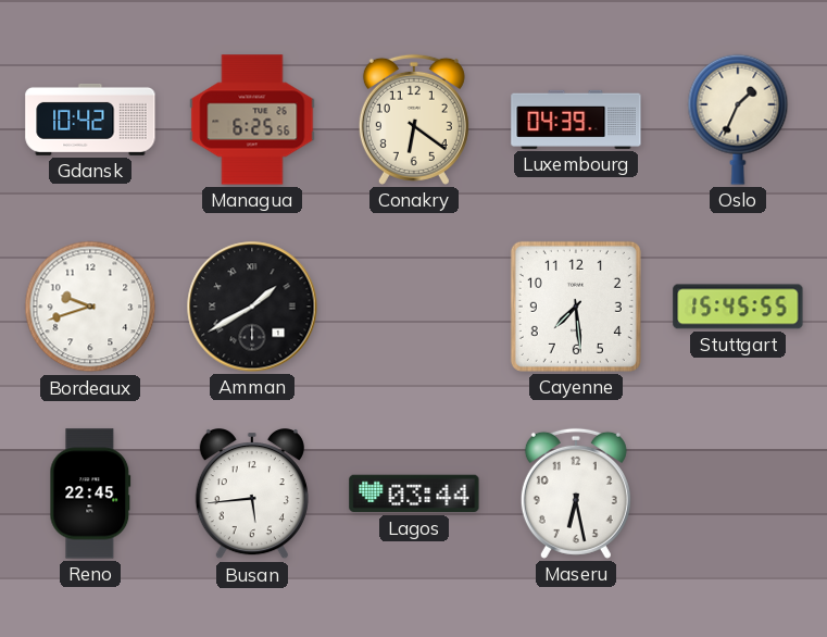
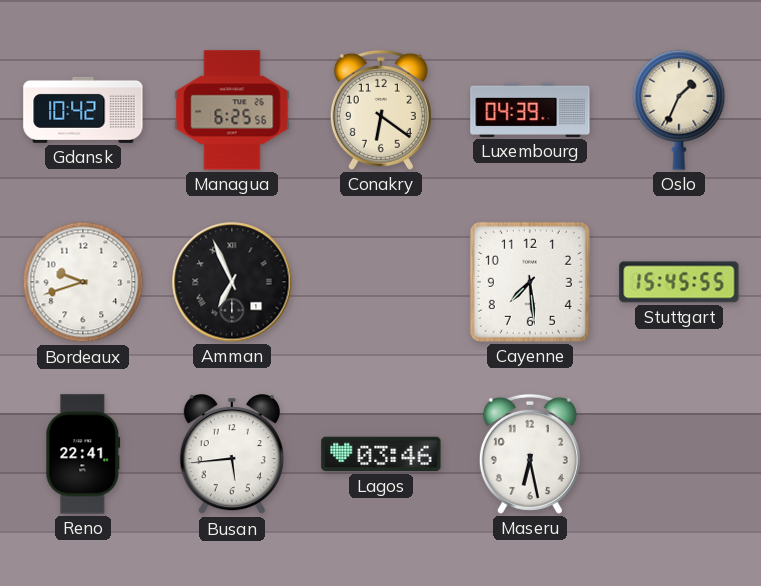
Amman: 1:40 -> 6:56
Reno: 22:45 -> 22:41
Lagos: 03:44 -> 03:46
